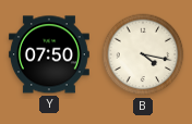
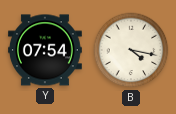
Y: 07:50 -> 07:54
